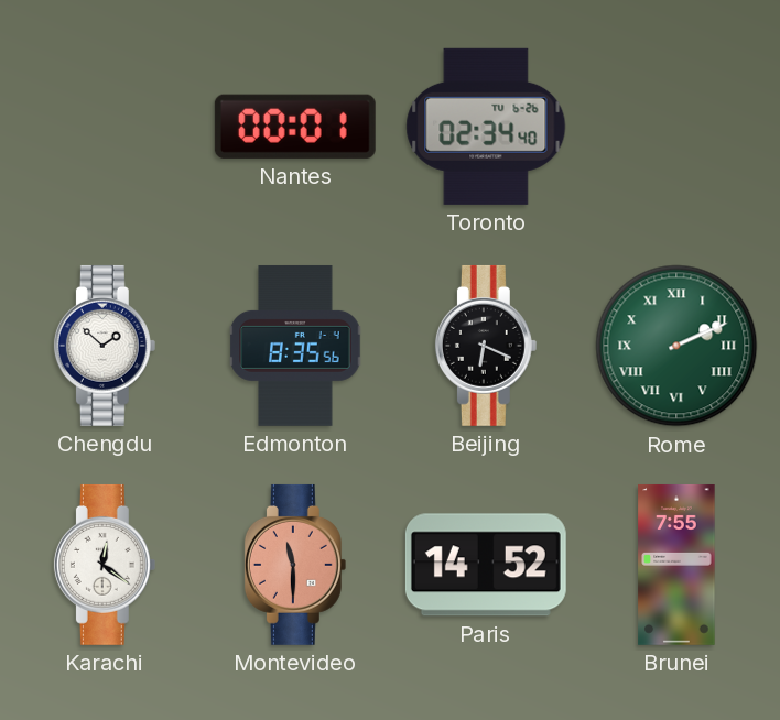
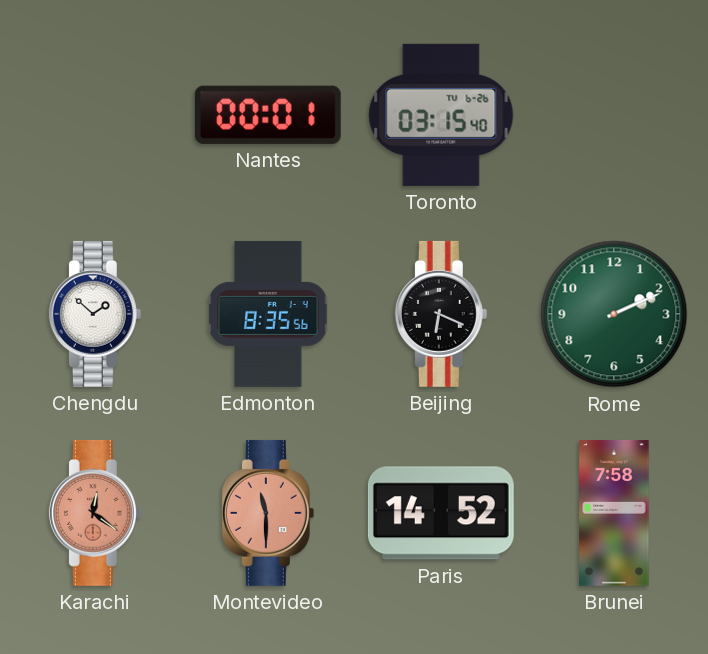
Toronto: 02:34 -> 03:15
Rome numerals: Roman -> Arabic
Karachi dial: white -> salmon
Brunei: 7:55 -> 7:58
